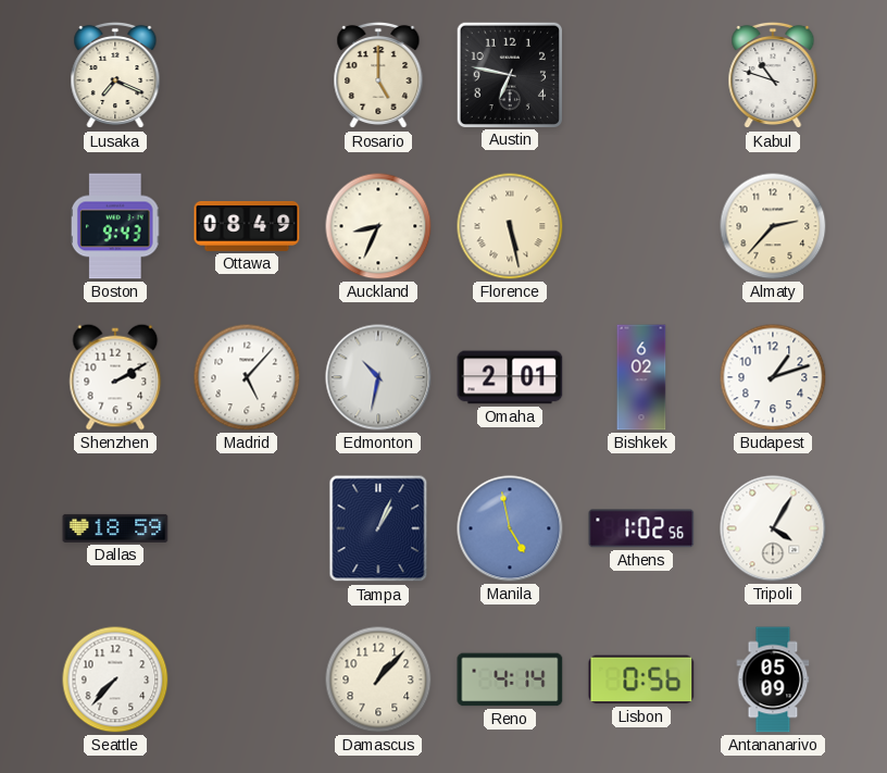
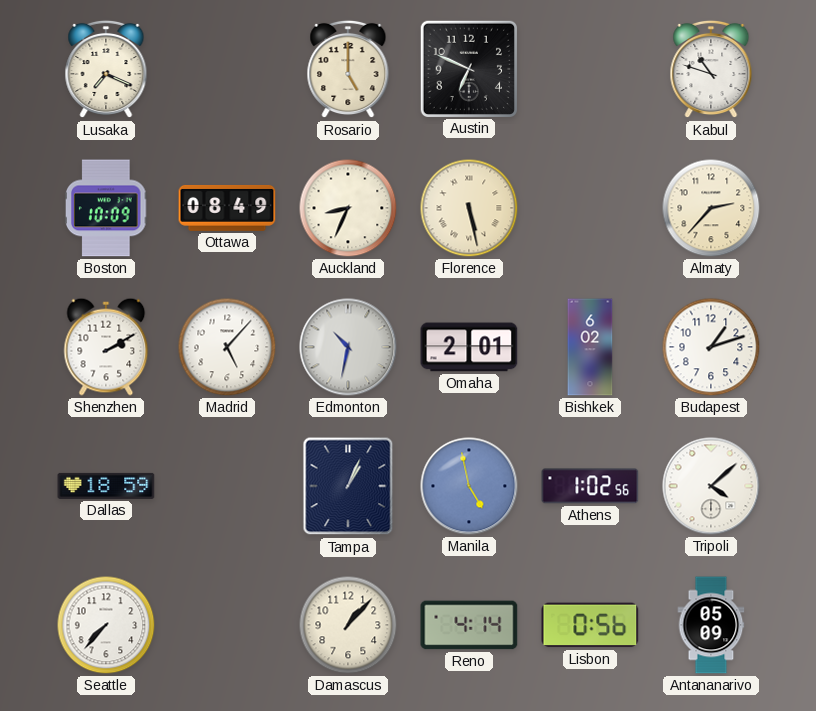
Austin: 6:47 -> 6:49
Boston: 9:43 -> 10:09
Tripoli: 4:05 -> 4:08
